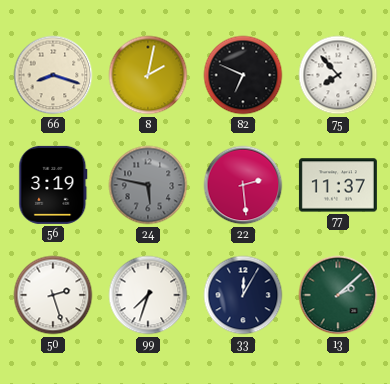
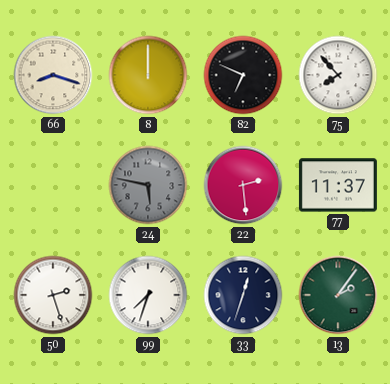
8: 2:02 -> 12:00
56: 3:19 -> none
33: 12:05 -> 12:33
13: 2:08 -> 2:06
